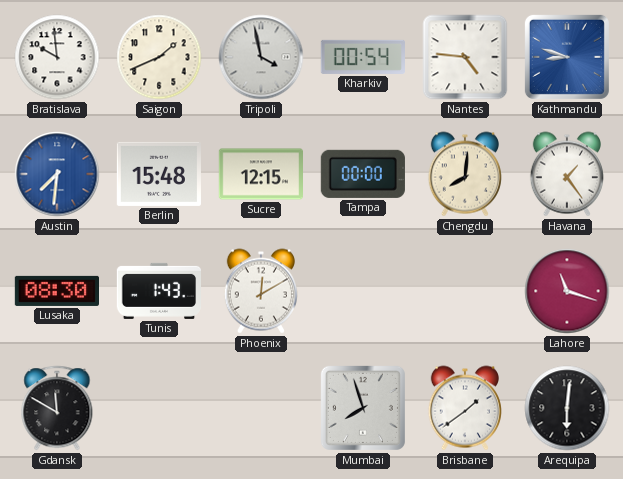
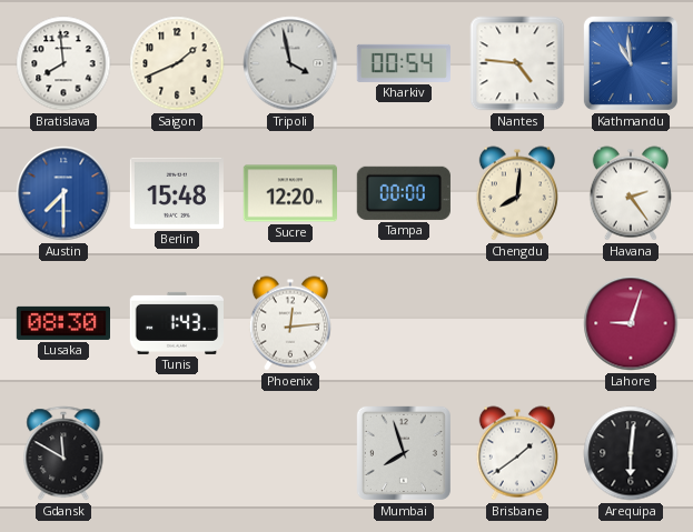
Bratislava: 9:59 -> 7:59
Kathmandu: 8:48 -> 10:59
Austin: 7:31 -> 7:30
Sucre: 12:15 -> 12:20
Havana: 1:24 -> 2:24
Phoenix: 12:10 -> 12:14
Lahore: 11:18 -> 9:03
